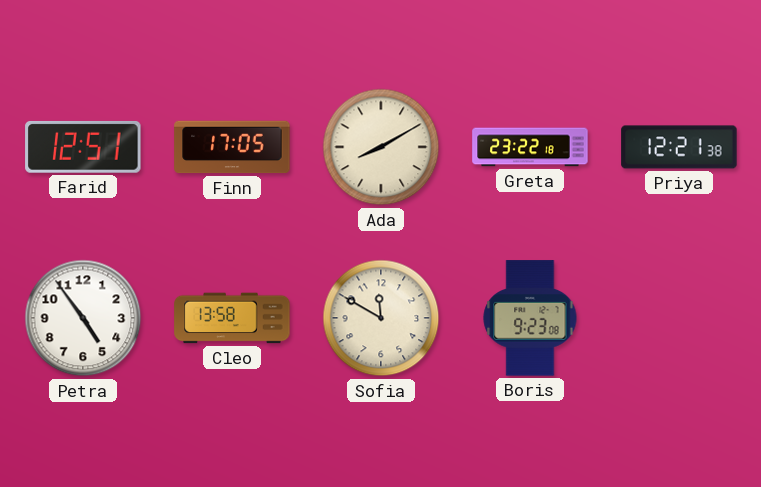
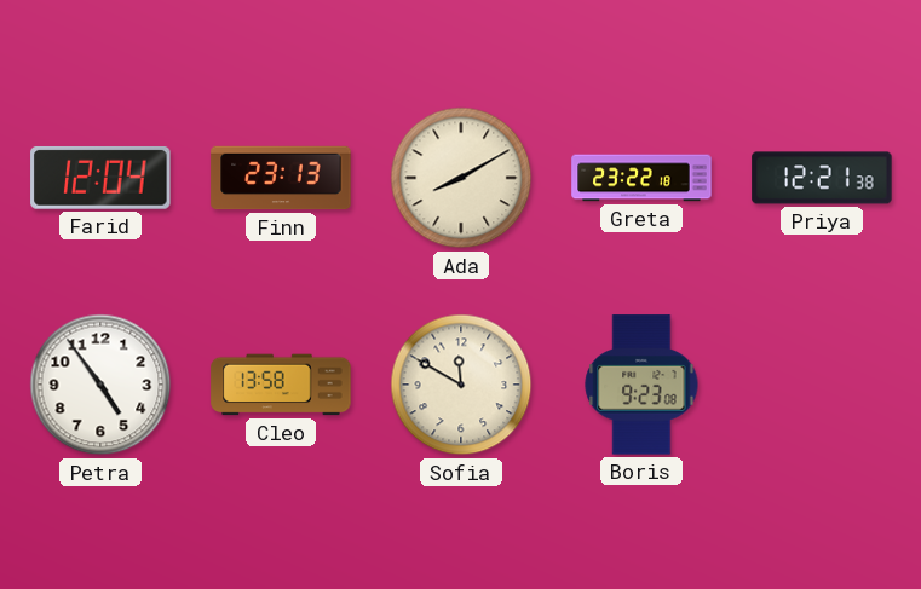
Farid: 12:51 -> 12:04
Finn: 17:05 -> 23:13
